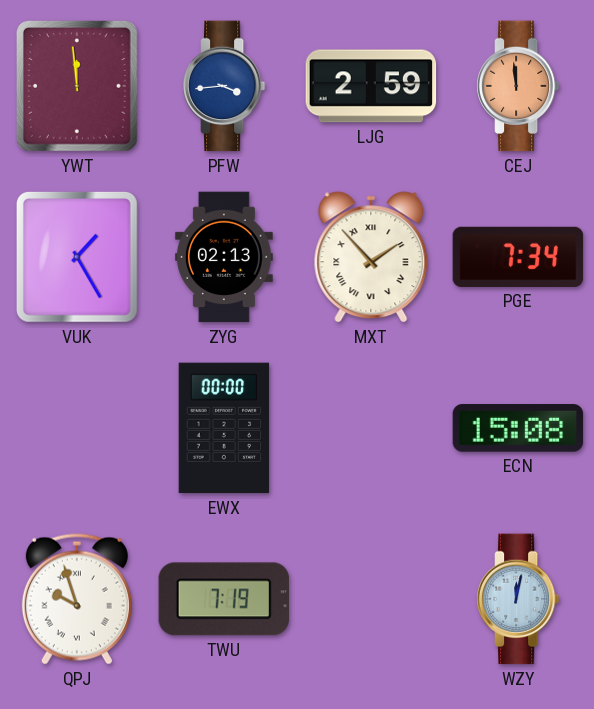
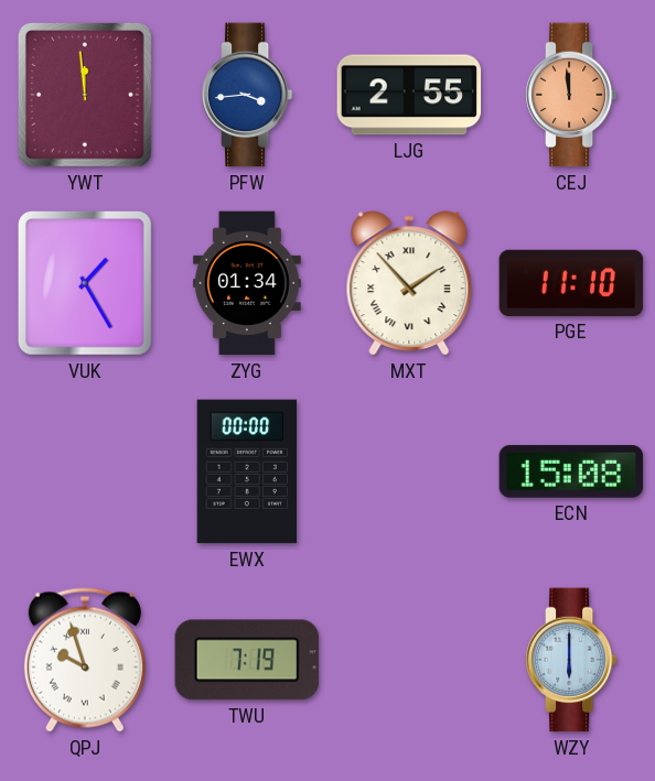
LJG: 2:59 -> 2:55
ZYG: 02:13 -> 01:34
PGE: 7:34 -> 11:10
WZY: 12:02 -> 6:00
